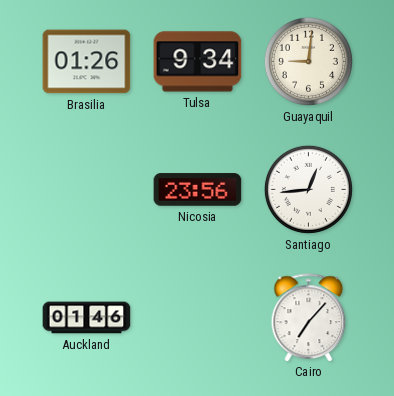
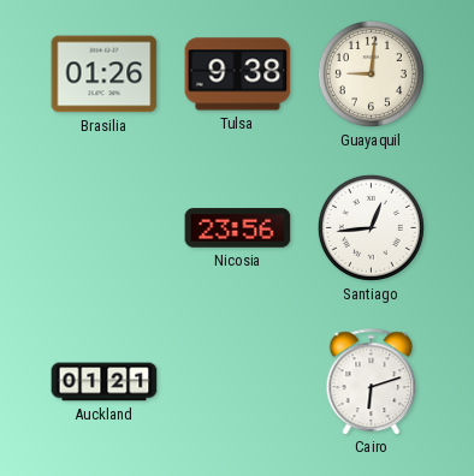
Tulsa: 9:34 -> 9:38
Auckland: 01:46 -> 01:21
Cairo: 7:07 -> 6:12
